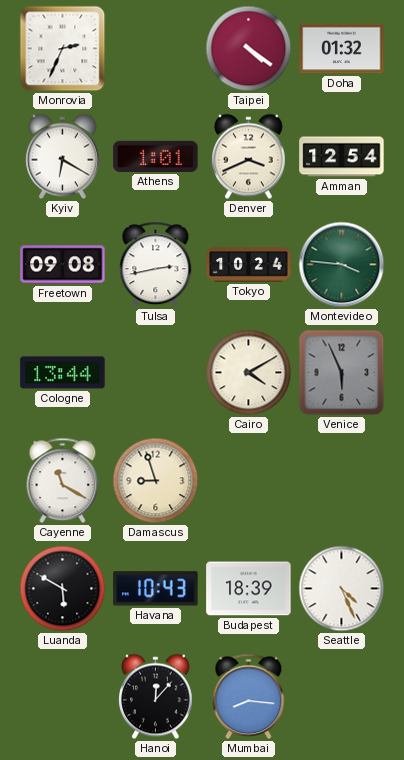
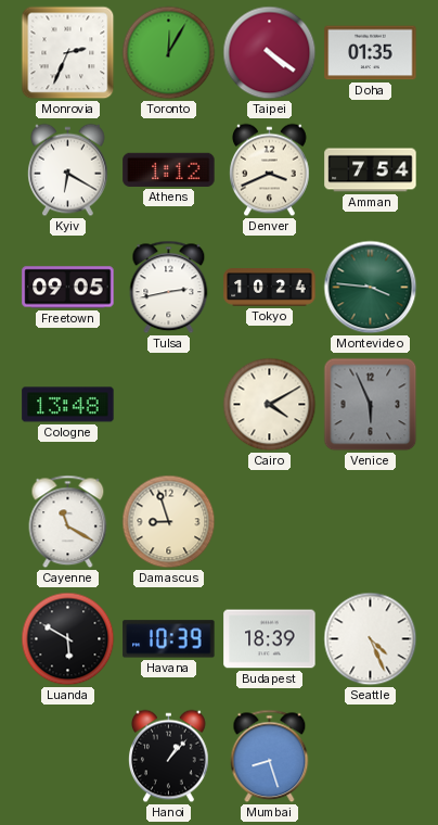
Toronto: none -> 12:05
Doha: 01:32 -> 01:35
Athens: 1:01 -> 1:12
Amman: 12:54 -> 7:54
Freetown: 09:08 -> 09:05
Cologne: 13:44 -> 13:48
Havana: 10:43 -> 10:39
Hanoi: 12:07 -> 1:07
Mumbai: 8:16 -> 8:27
